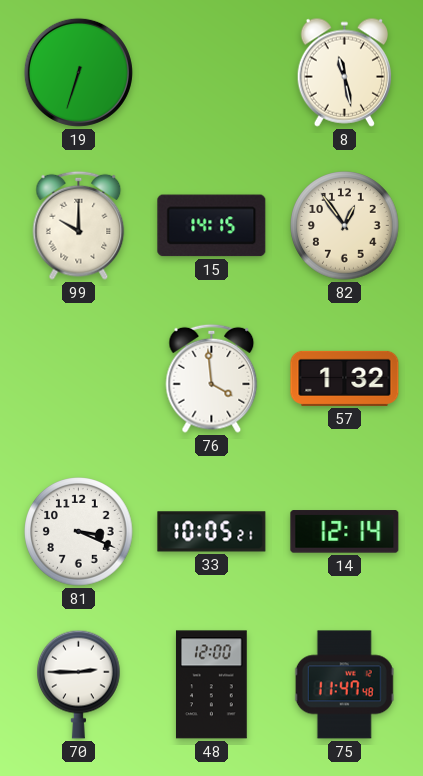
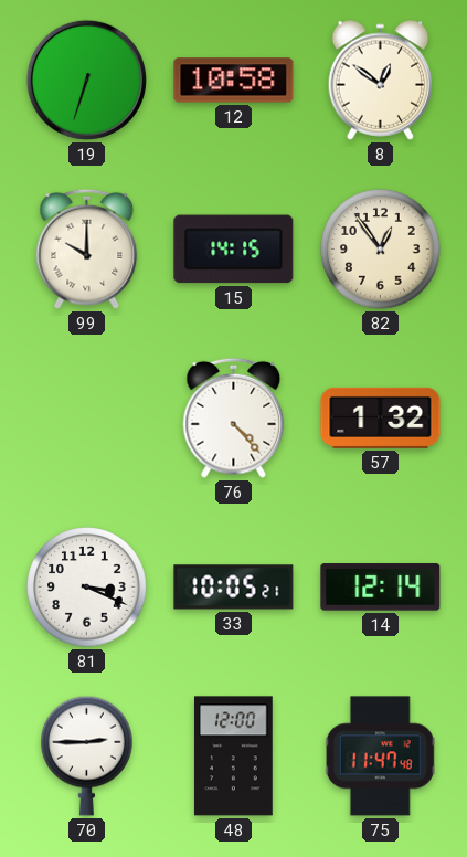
12: none -> 10:58
8: 11:28 -> 12:51
76: 3:59 -> 4:23
